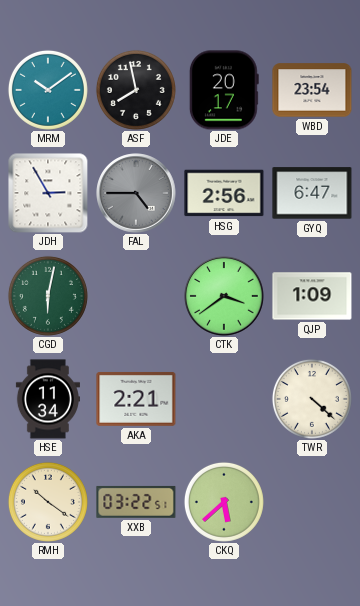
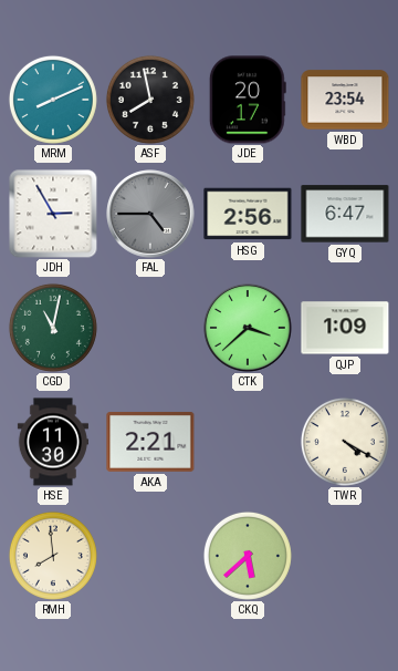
MRM: 10:09 -> 8:11
CGD: 6:02 -> 11:02
CTK: 3:39 -> 3:38
HSE: 11:34 -> 11:30
TWR: 4:22 -> 4:20
RMH: 10:21 -> 7:59
XXB: 03:22 -> none
